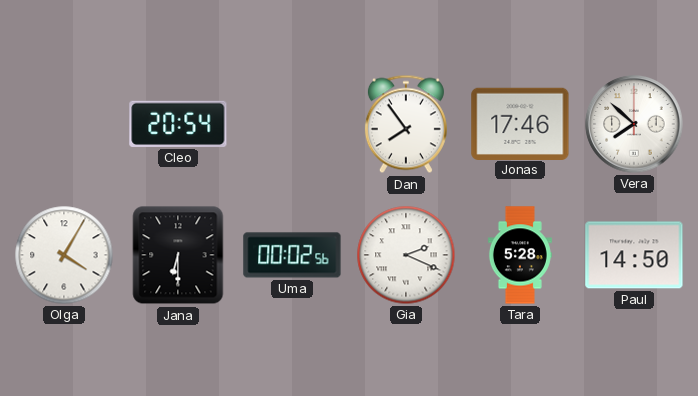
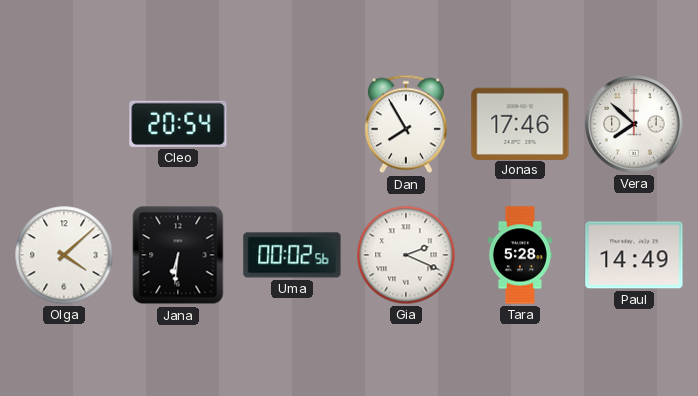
Dan: 7:54 -> 7:55
Olga: 4:05 -> 4:08
Jana: 6:30 -> 6:31
Paul: 14:50 -> 14:49
